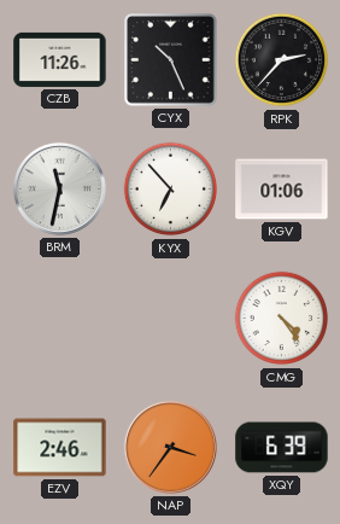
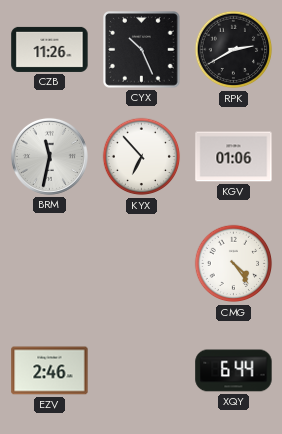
RPK: 2:37 -> 2:40
NAP: 3:36 -> none
XQY: 6:39 -> 6:44
